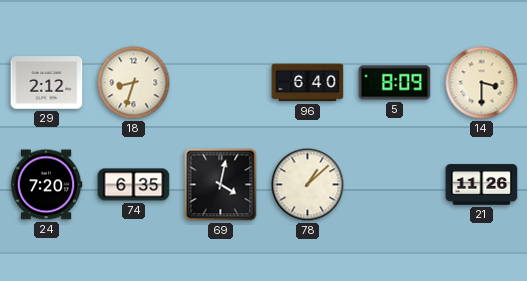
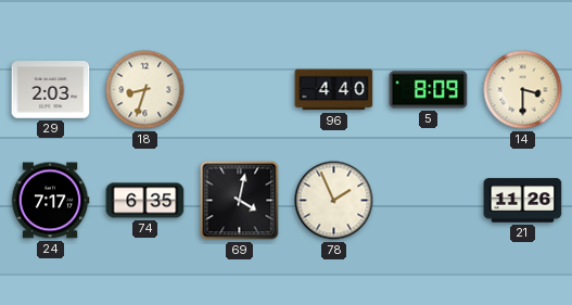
29: 2:12 -> 2:03
96: 6:40 -> 4:40
24: 7:20 -> 7:17
78: 1:08 -> 1:56
